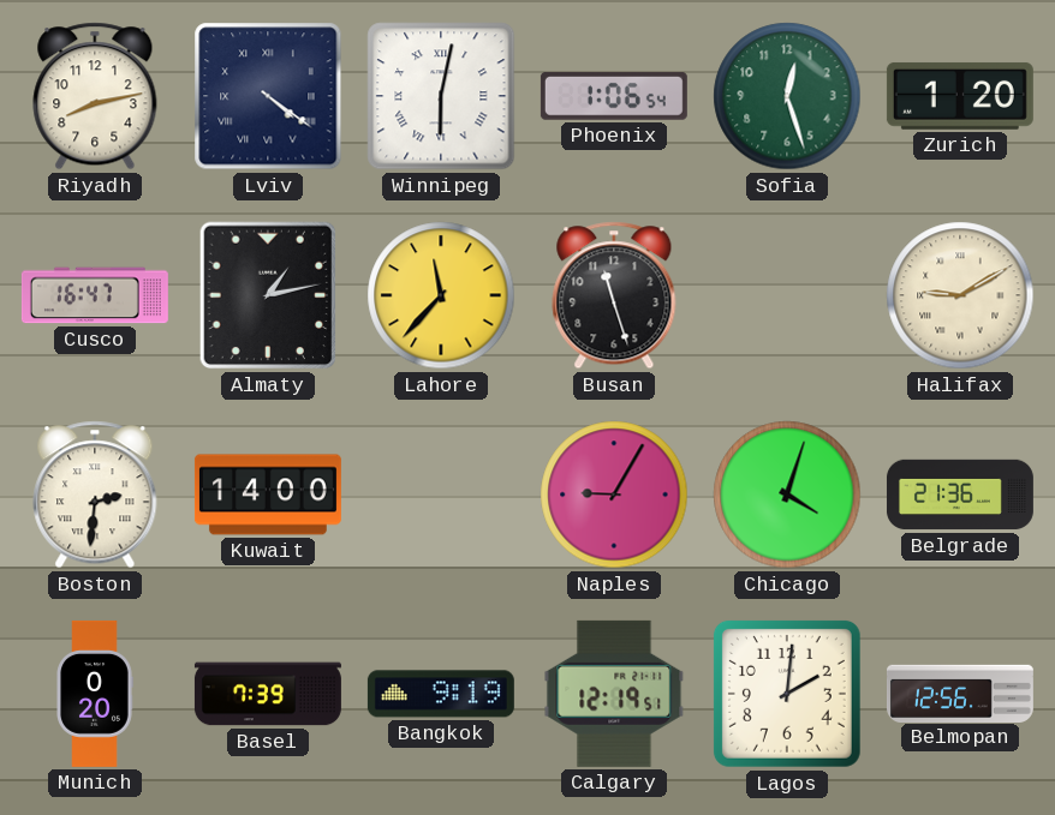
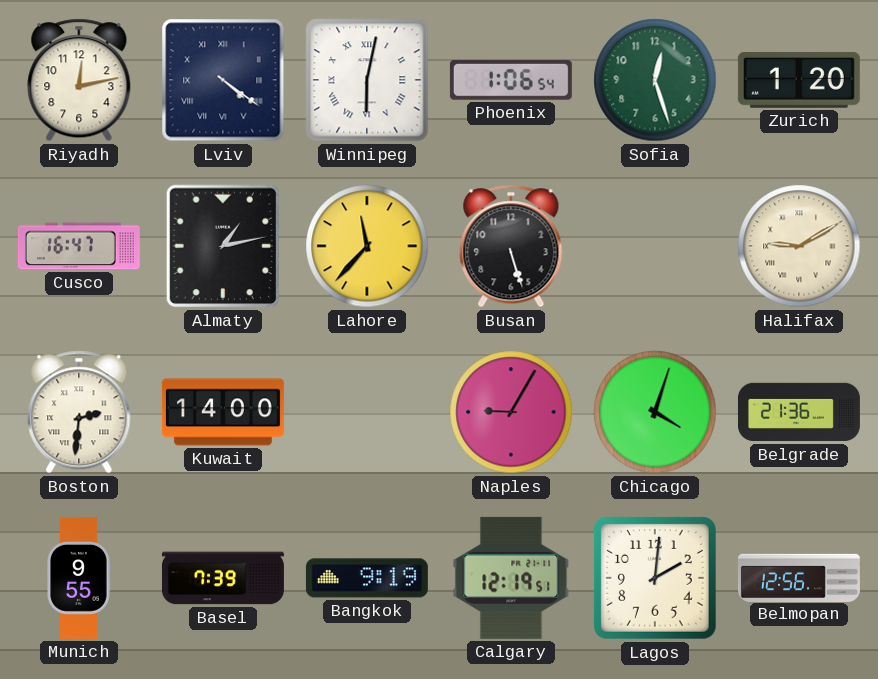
Riyadh: 8:13 -> 12:13
Busan: 11:27 -> 5:27
Munich: 0:20 -> 9:55
